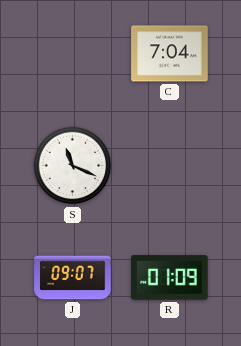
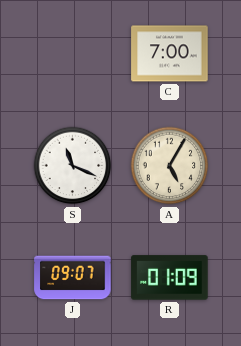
C: 7:04 -> 7:00
A: none -> 5:05
